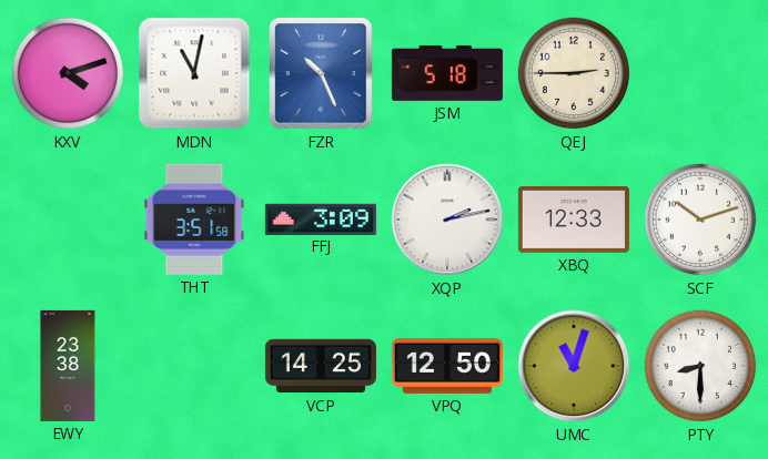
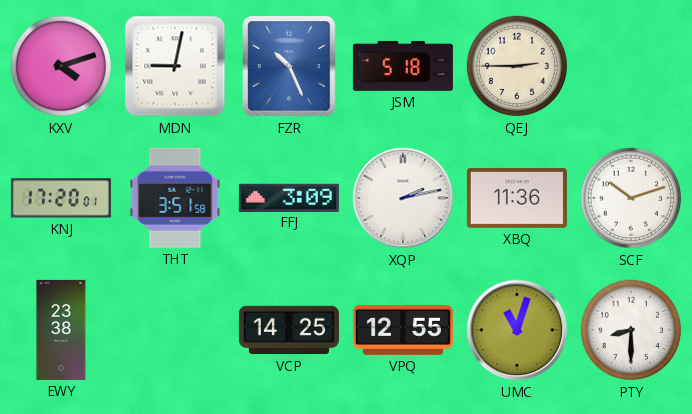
MDN: 11:02 -> 9:02
KNJ: none -> 17:20
XBQ: 12:33 -> 11:36
VPQ: 12:50 -> 12:55
